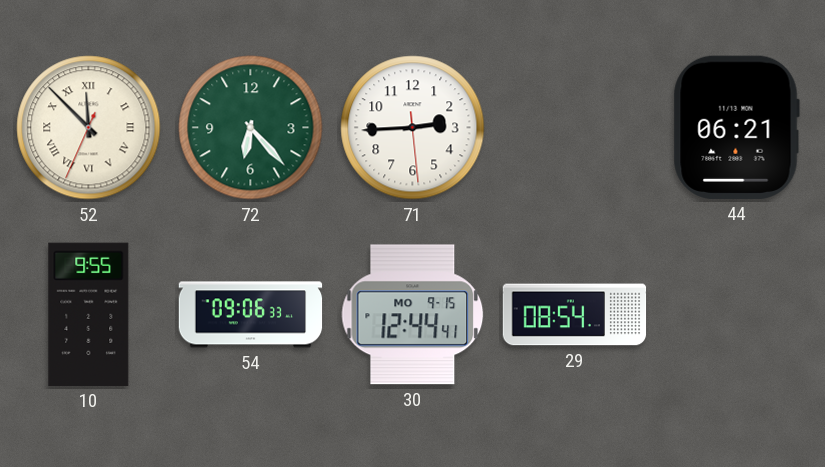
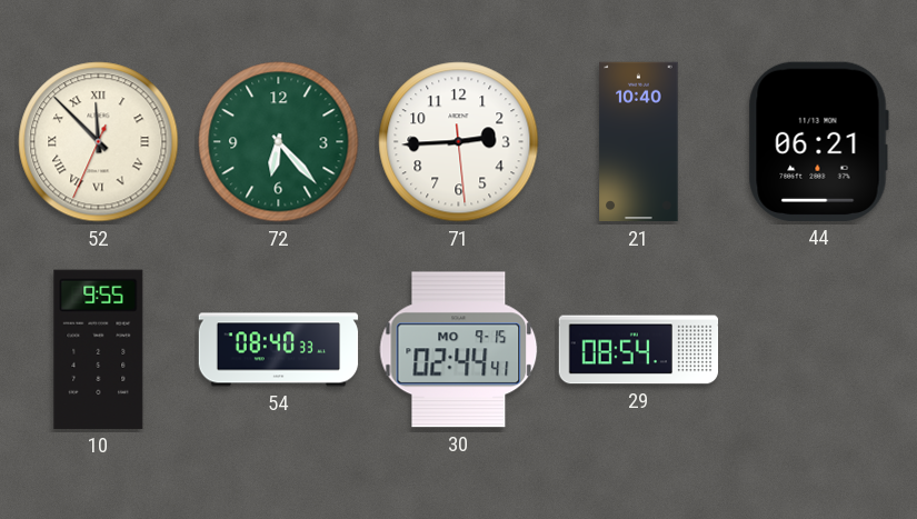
21: none -> 10:40
54: 09:06 -> 08:40
30: 12:44 -> 02:44
